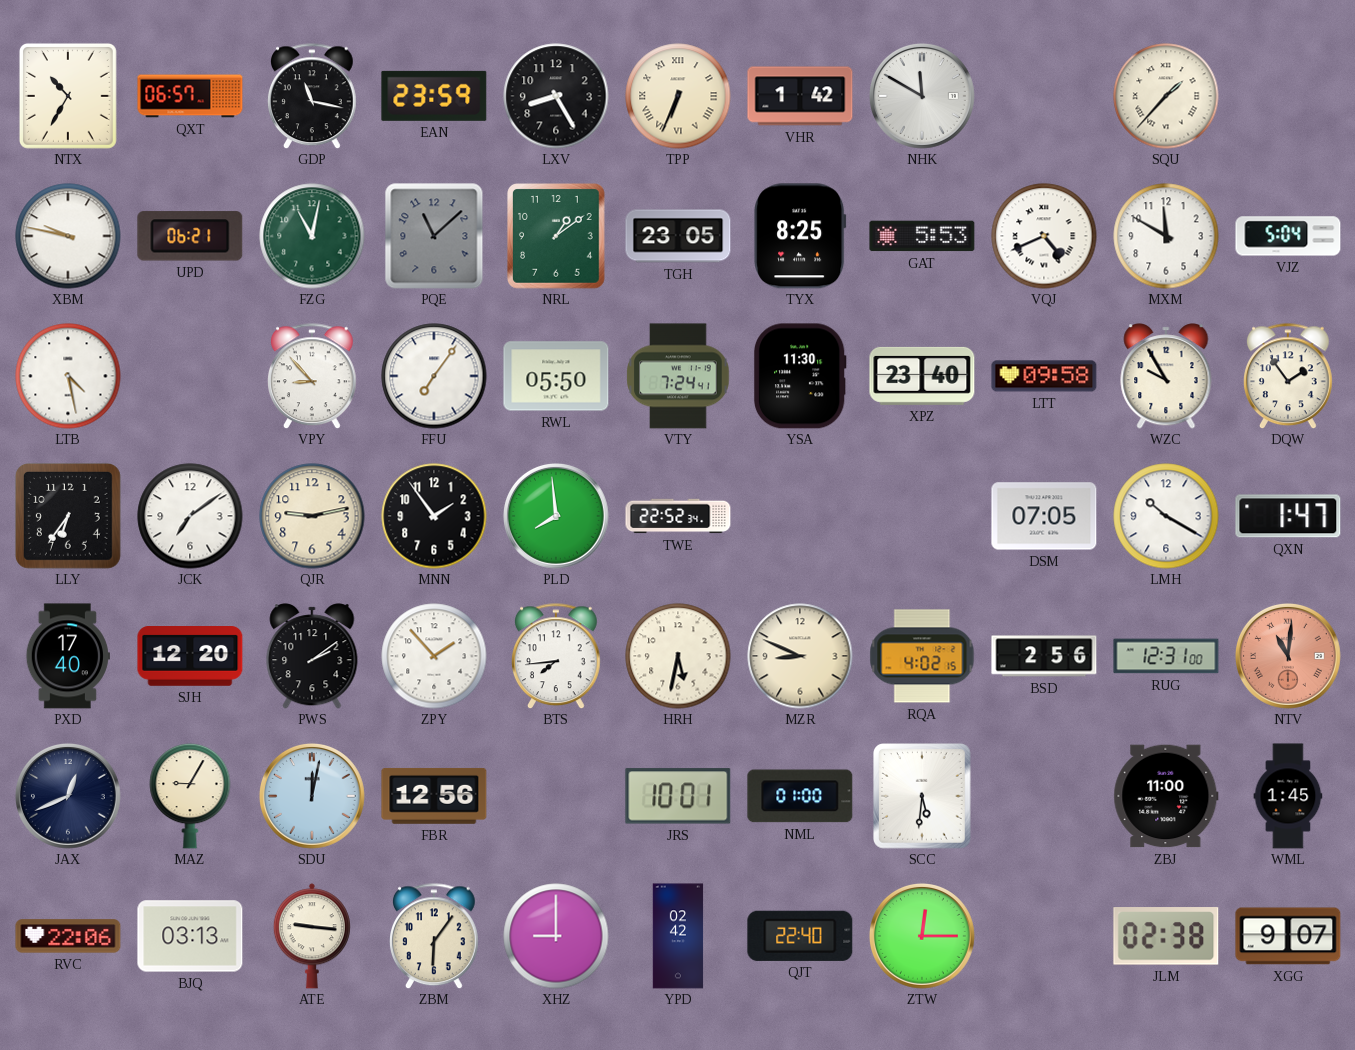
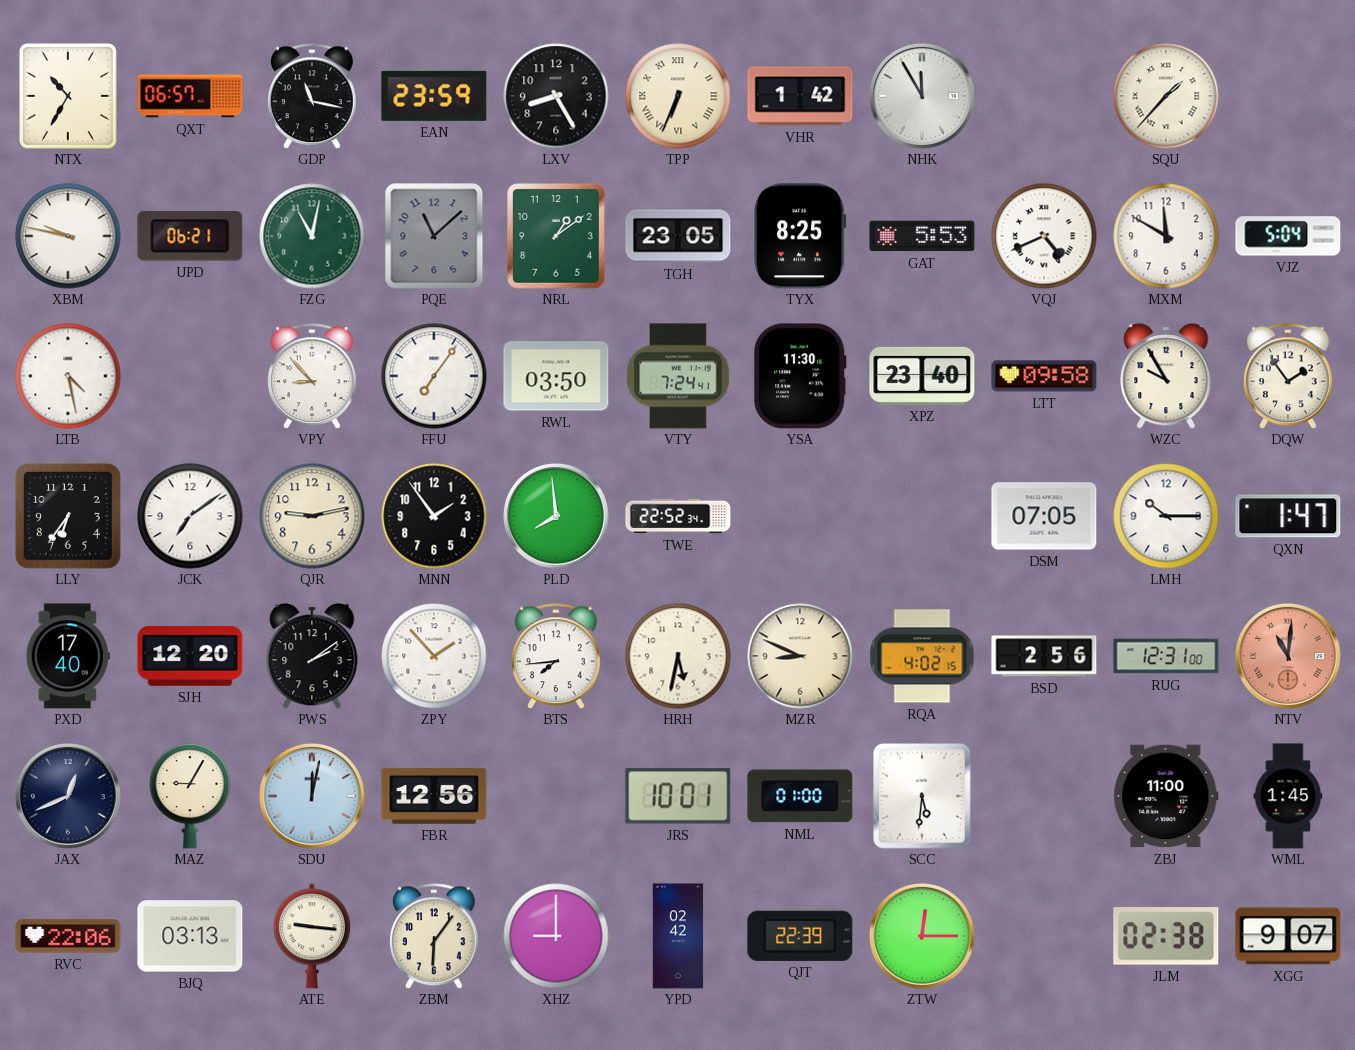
NHK: 11:50 -> 11:55
RWL: 05:50 -> 03:50
LMH: 10:20 -> 10:15
QJT: 22:40 -> 22:39
